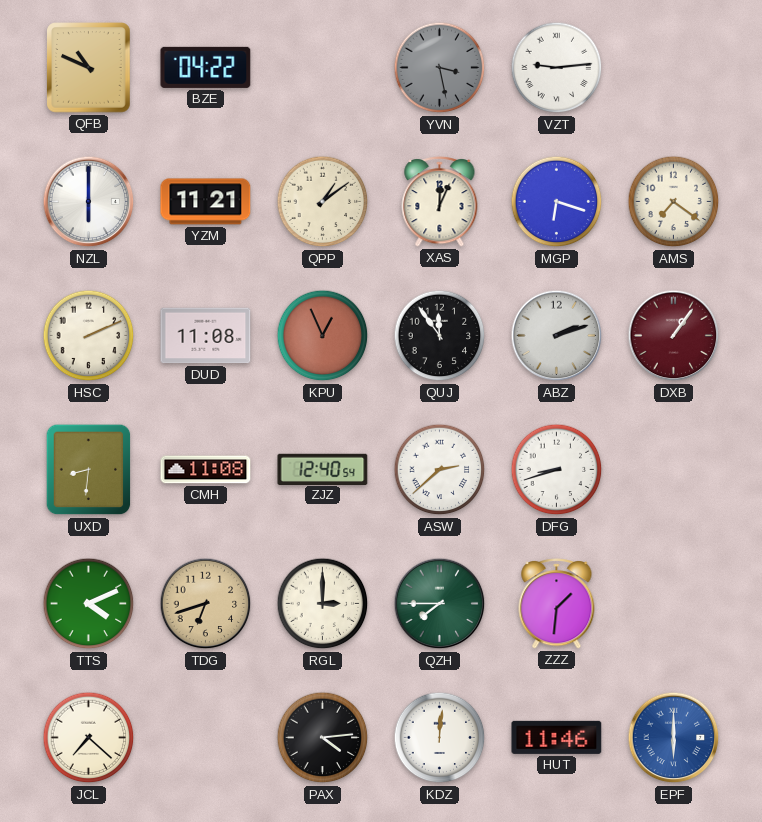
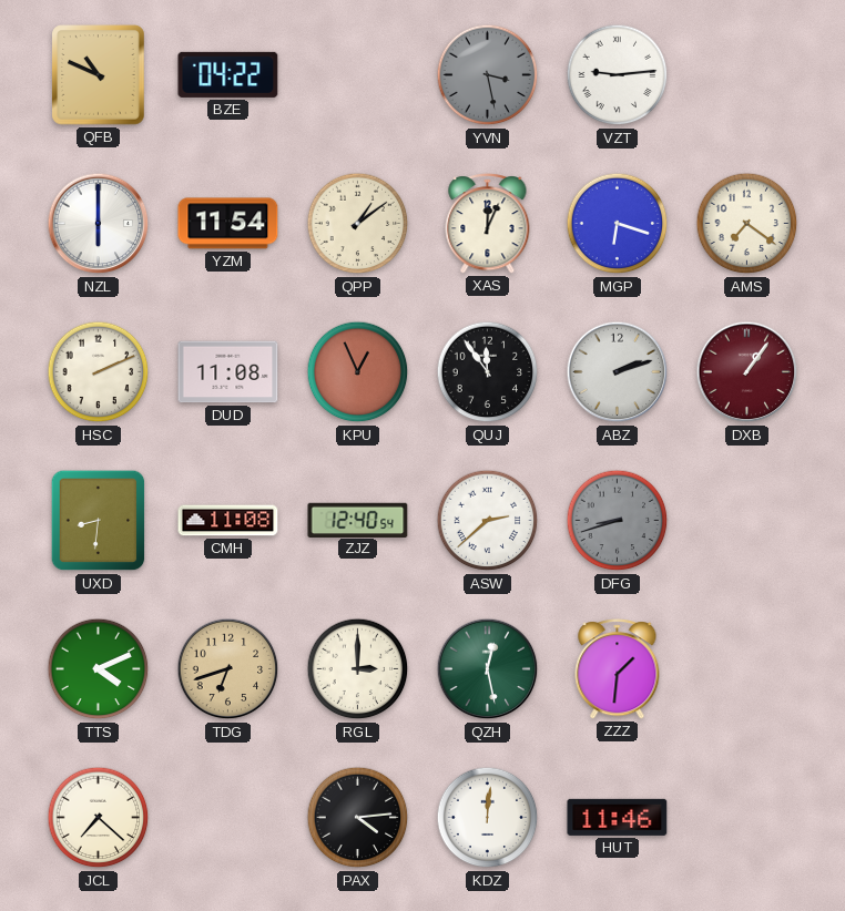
YZM: 11:21 -> 11:54
DFG dial: white -> grey
QZH: 7:45 -> 12:28
EPF: 6:00 -> none
